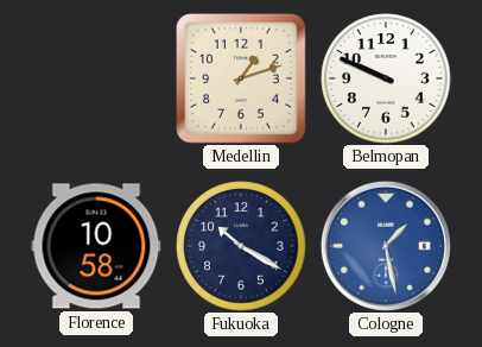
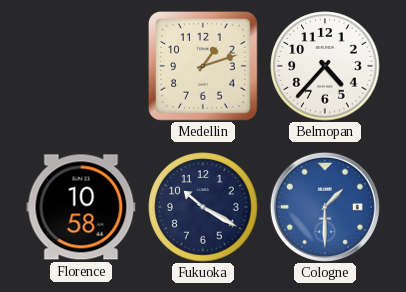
Belmopan: 9:49 -> 4:37
Cologne: 1:28 -> 1:30
